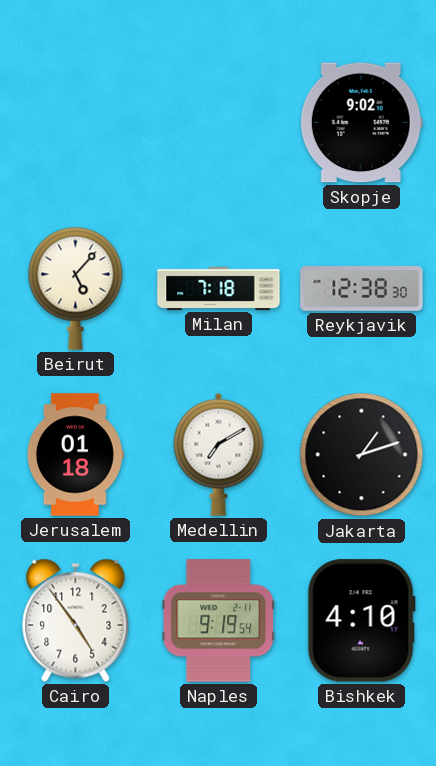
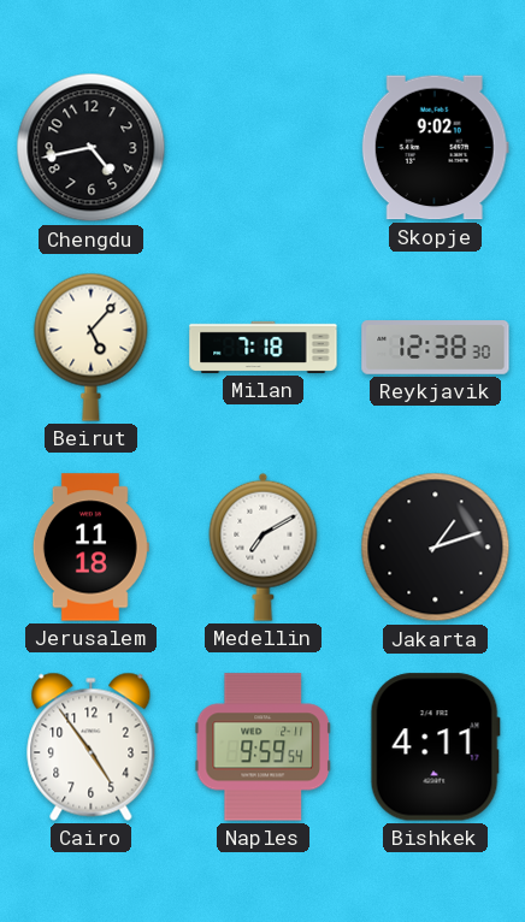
Chengdu: none -> 4:43
Jerusalem: 01:18 -> 11:18
Naples: 9:19 -> 9:59
Bishkek: 4:10 -> 4:11
